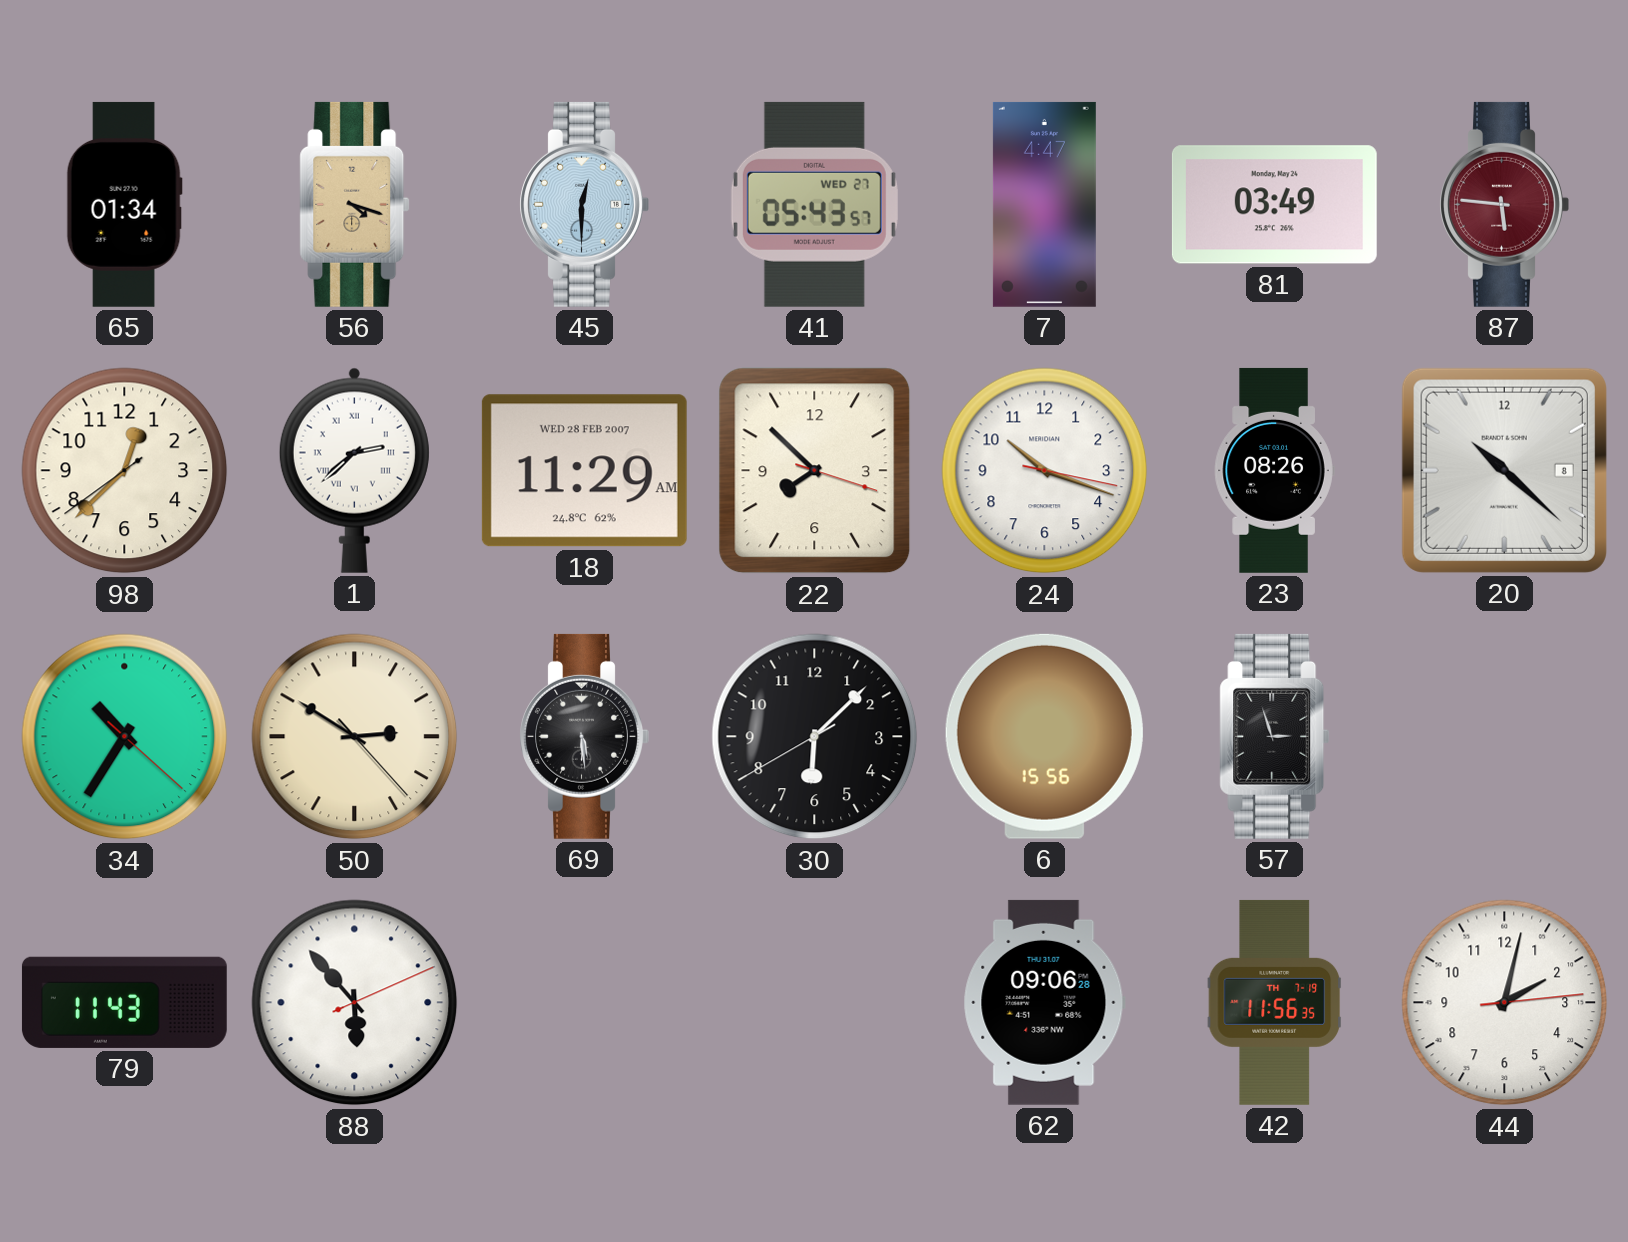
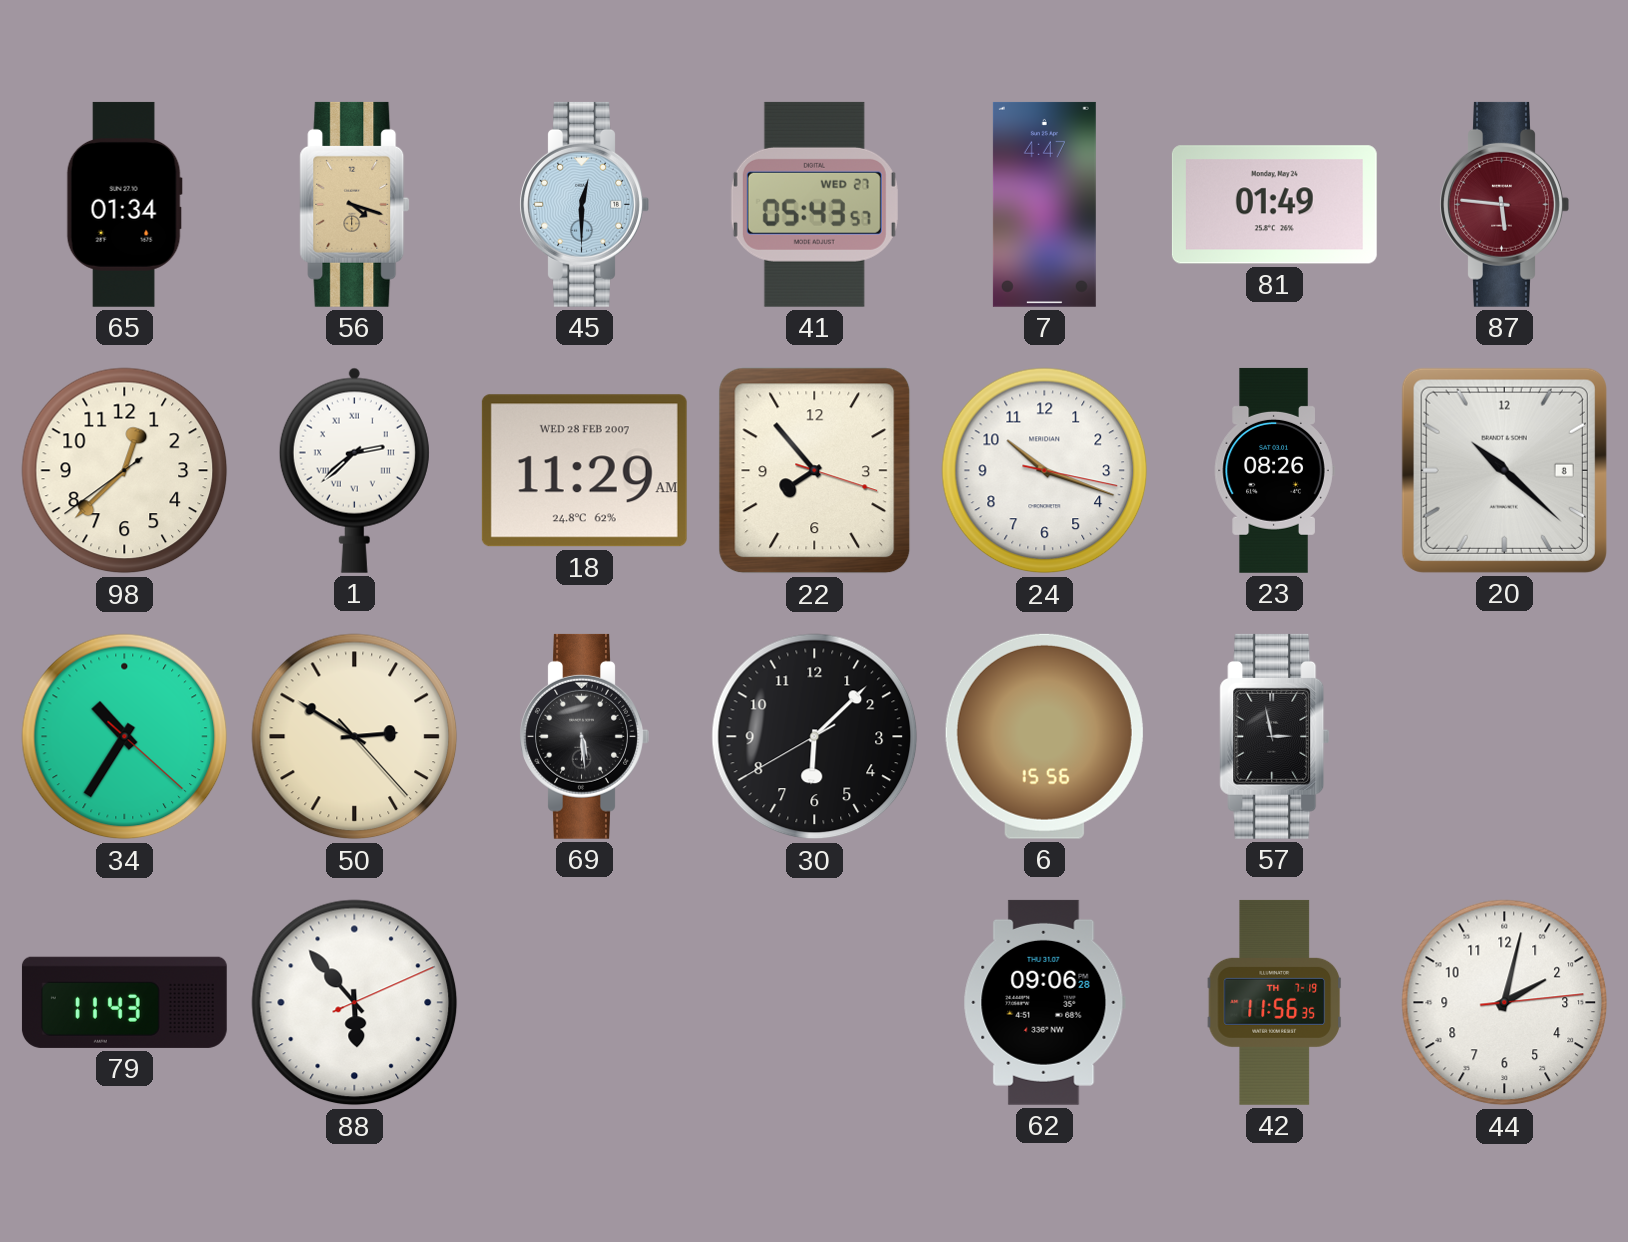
81: 03:49 -> 01:49
22: 7:52 -> 7:53
57: 2:57 -> 2:58
